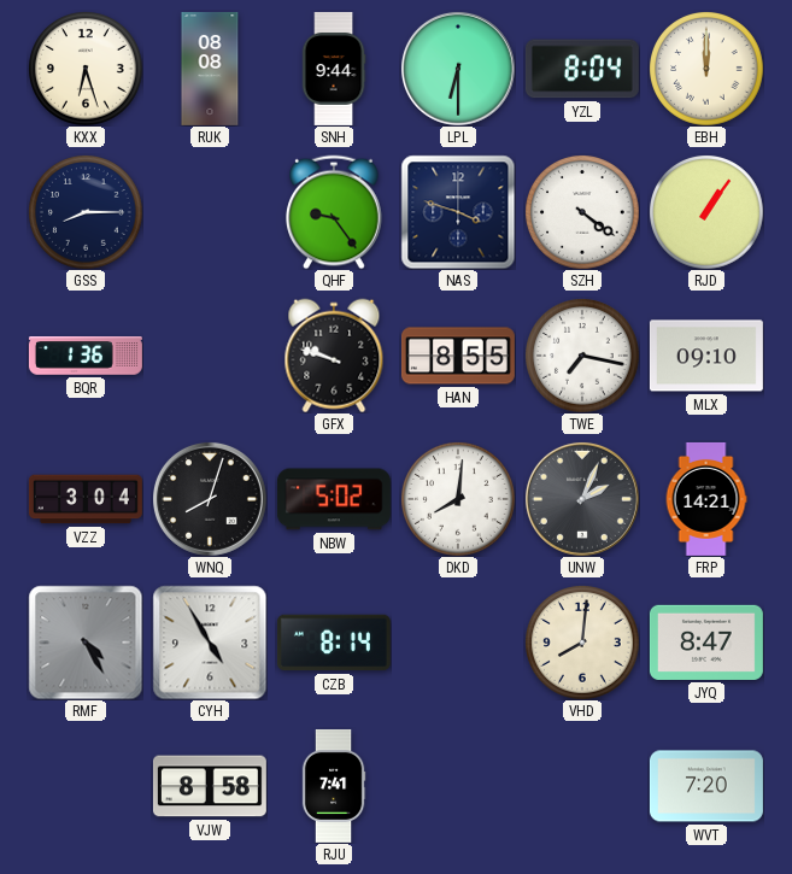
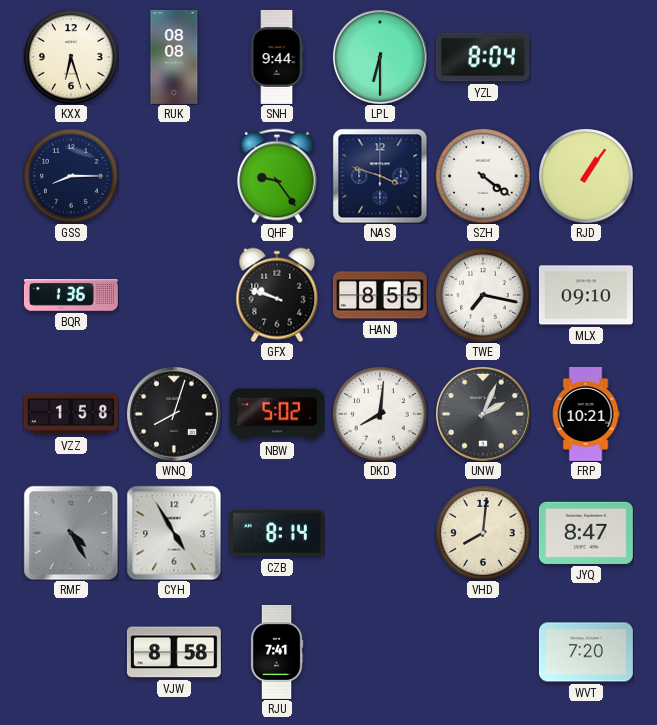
EBH: 12:00 -> none
VZZ: 3:04 -> 1:58
FRP: 14:21 -> 10:21
